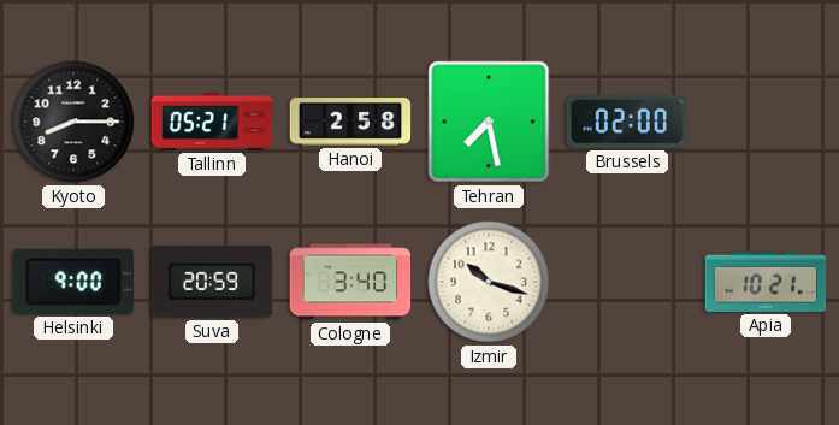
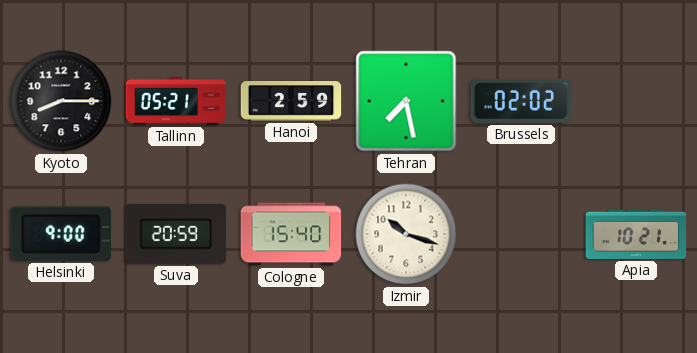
Hanoi: 2:58 -> 2:59
Brussels: 02:00 -> 02:02
Cologne: 3:40 -> 15:40
